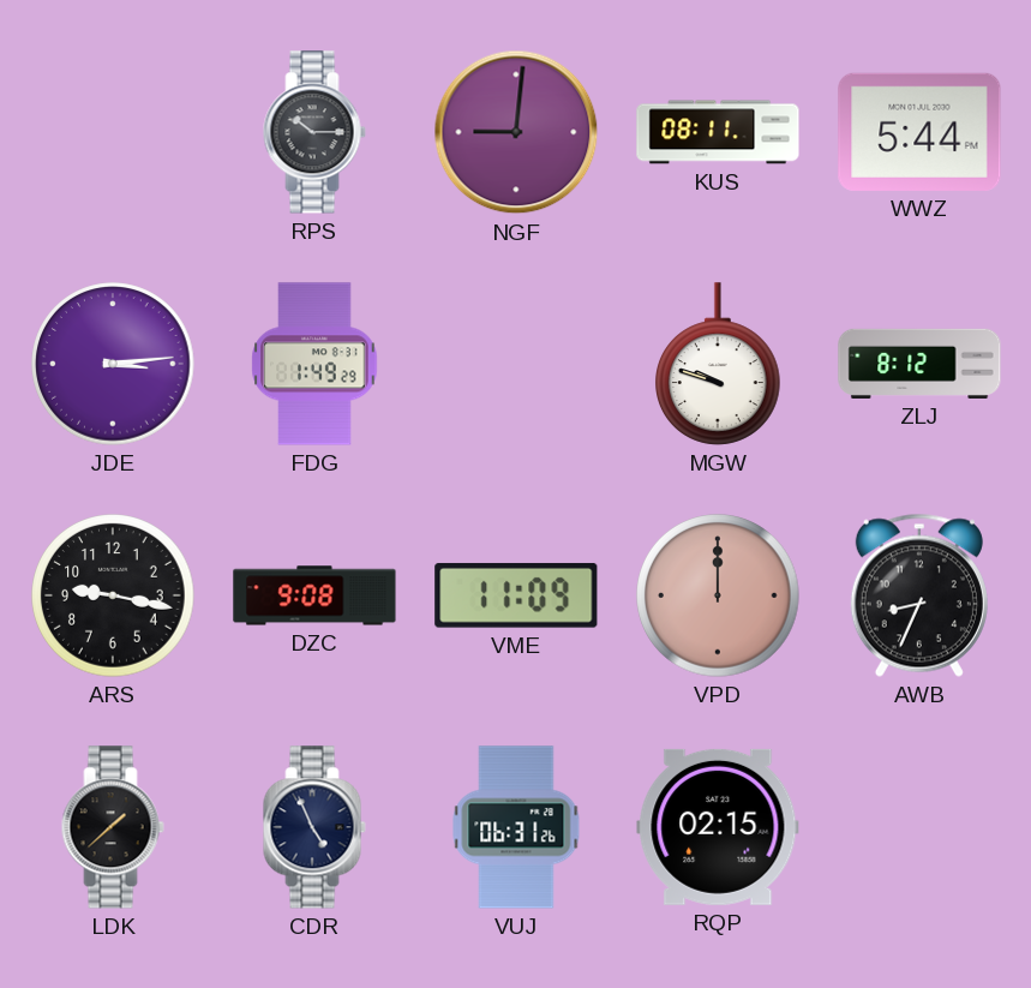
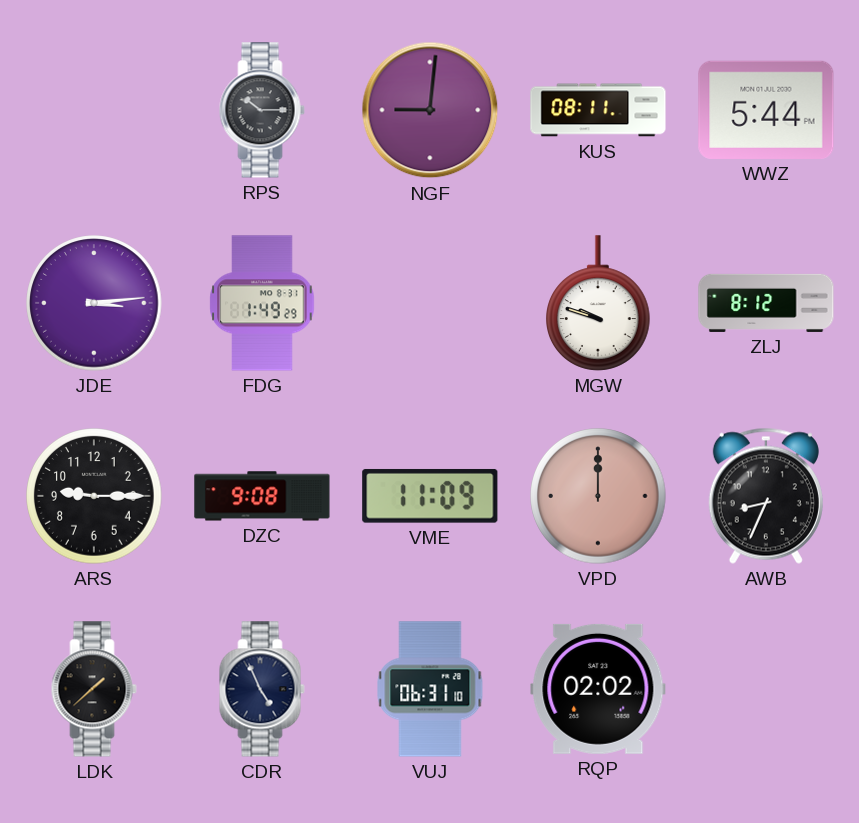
ARS: 9:17 -> 9:15
VUJ: 06:31:26 -> 06:31:10
RQP: 02:15 -> 02:02
